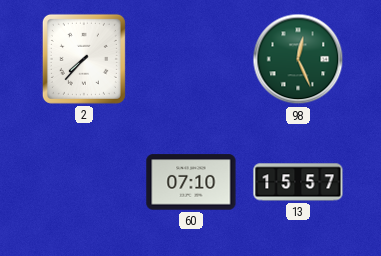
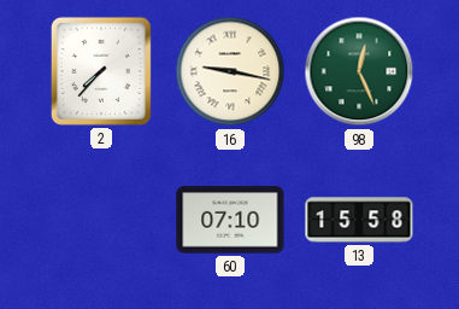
16: none -> 9:17
13: 15:57 -> 15:58
